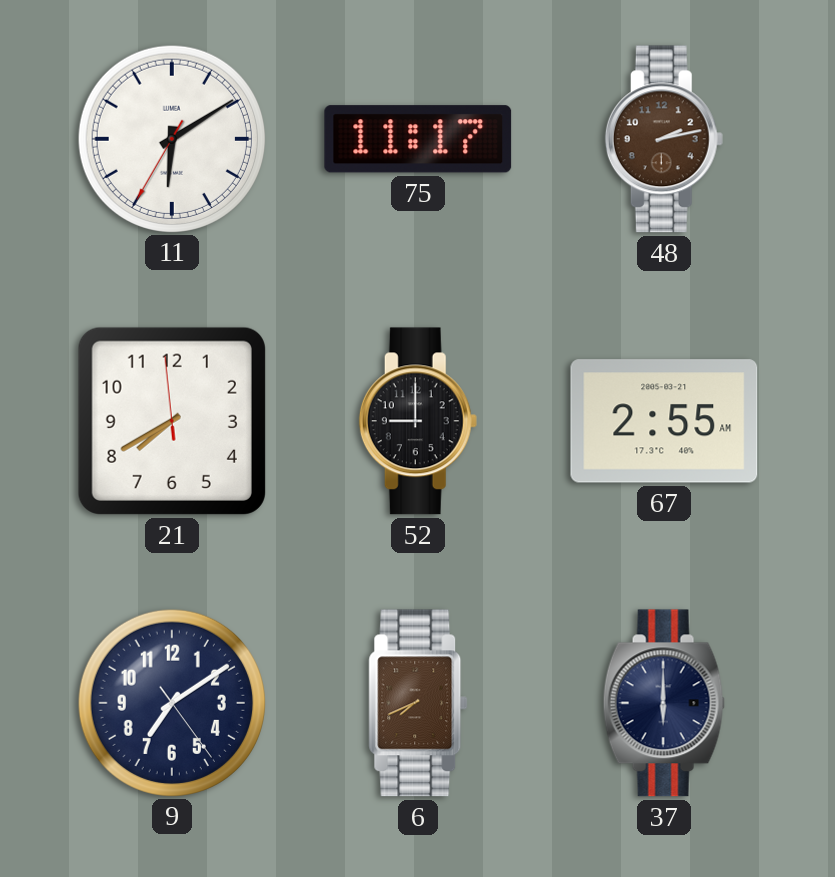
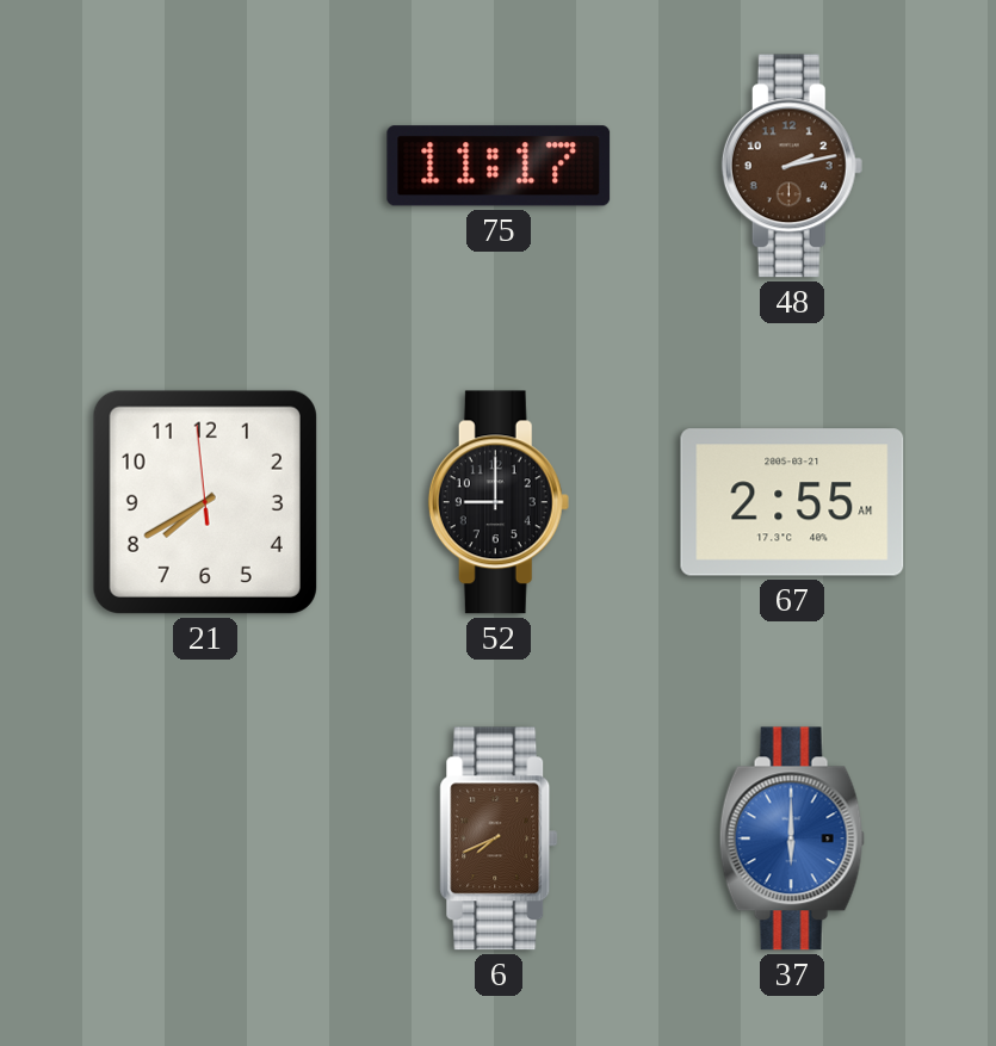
11: 6:09 -> none
9: 7:09 -> none
37 dial: navy -> blue
